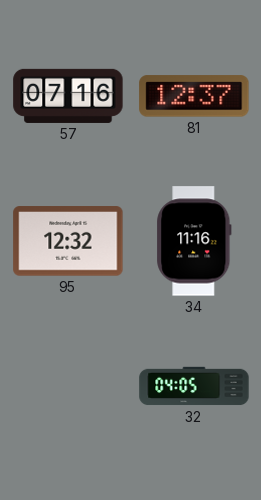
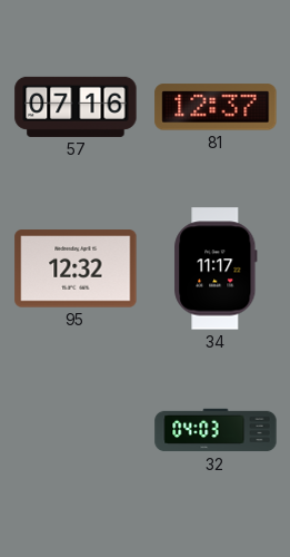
34: 11:16 -> 11:17
32: 04:05 -> 04:03
